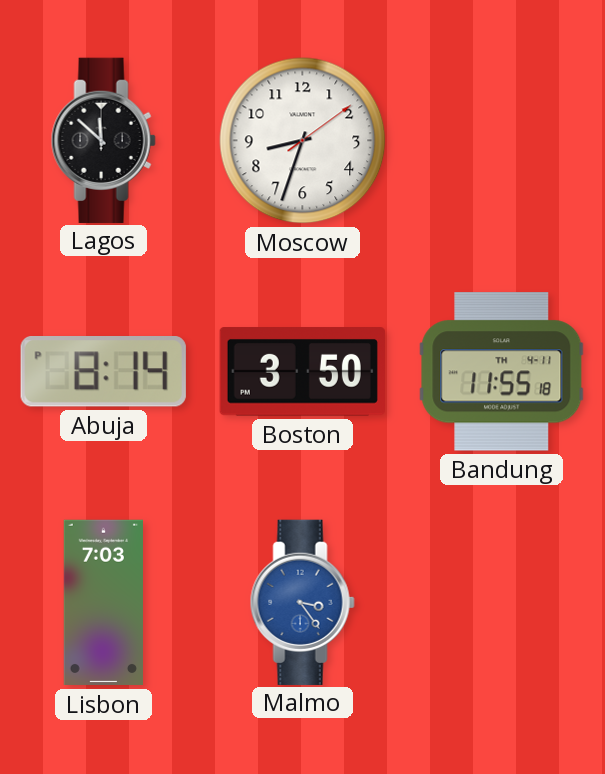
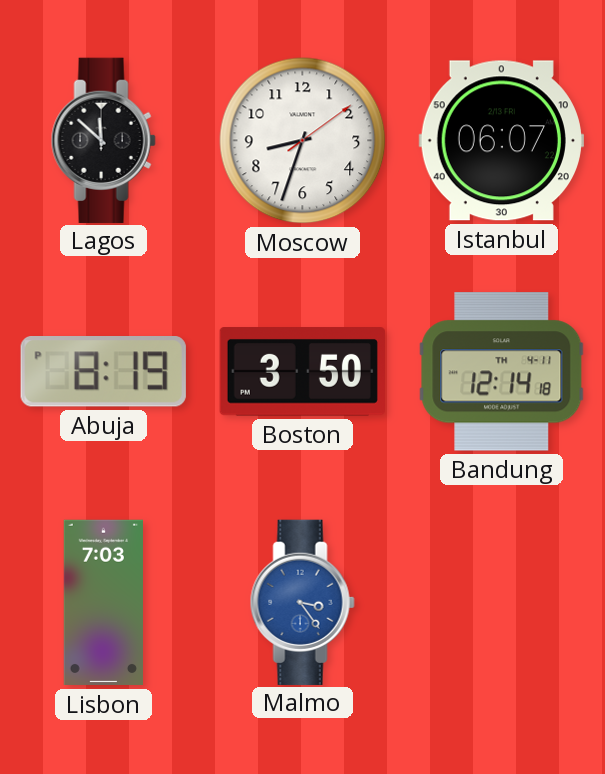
Istanbul: none -> 06:07
Abuja: 8:14 -> 8:19
Bandung: 11:55 -> 12:14
